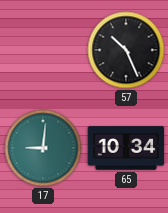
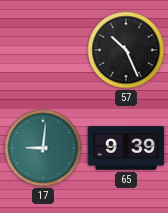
65: 10:34 -> 9:39
